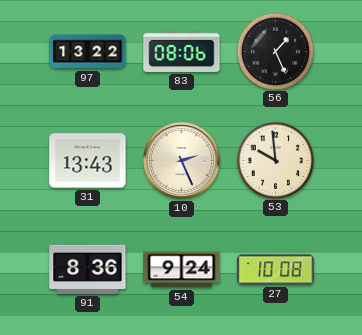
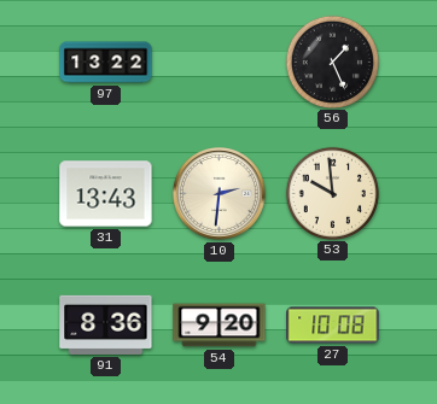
83: 08:06 -> none
10: 2:26 -> 2:31
54: 9:24 -> 9:20
